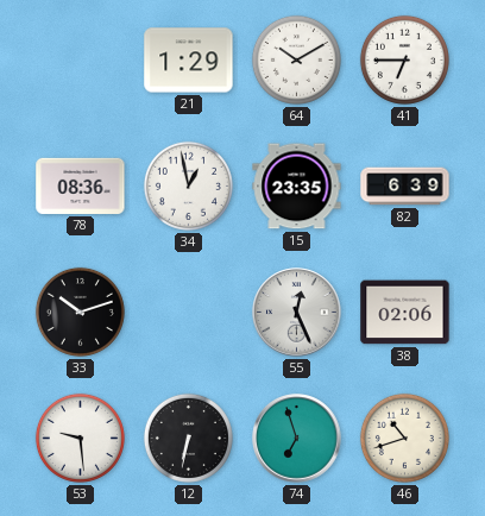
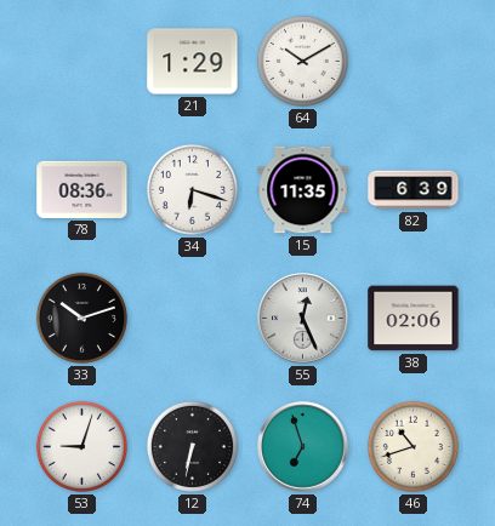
41: 6:45 -> none
34: 12:58 -> 6:18
15: 23:35 -> 11:35
53: 9:29 -> 9:03
